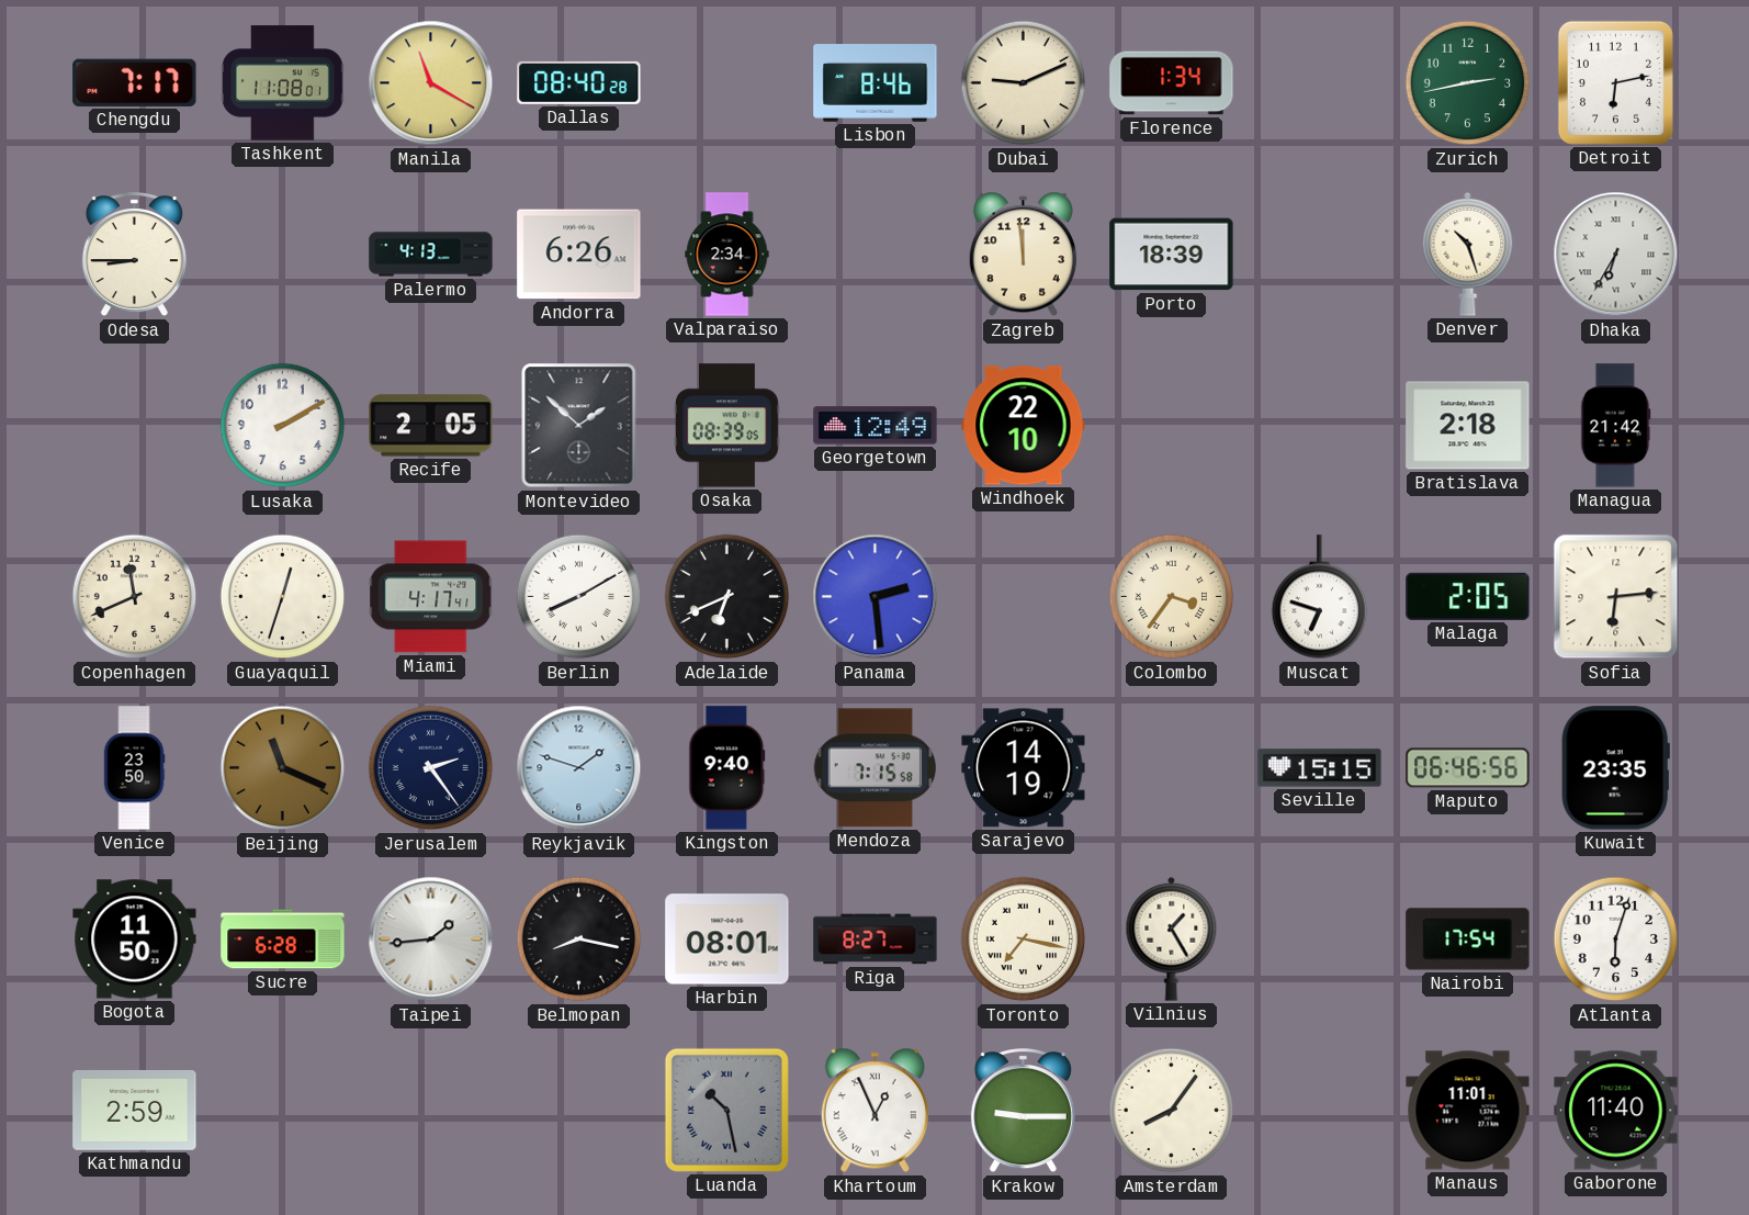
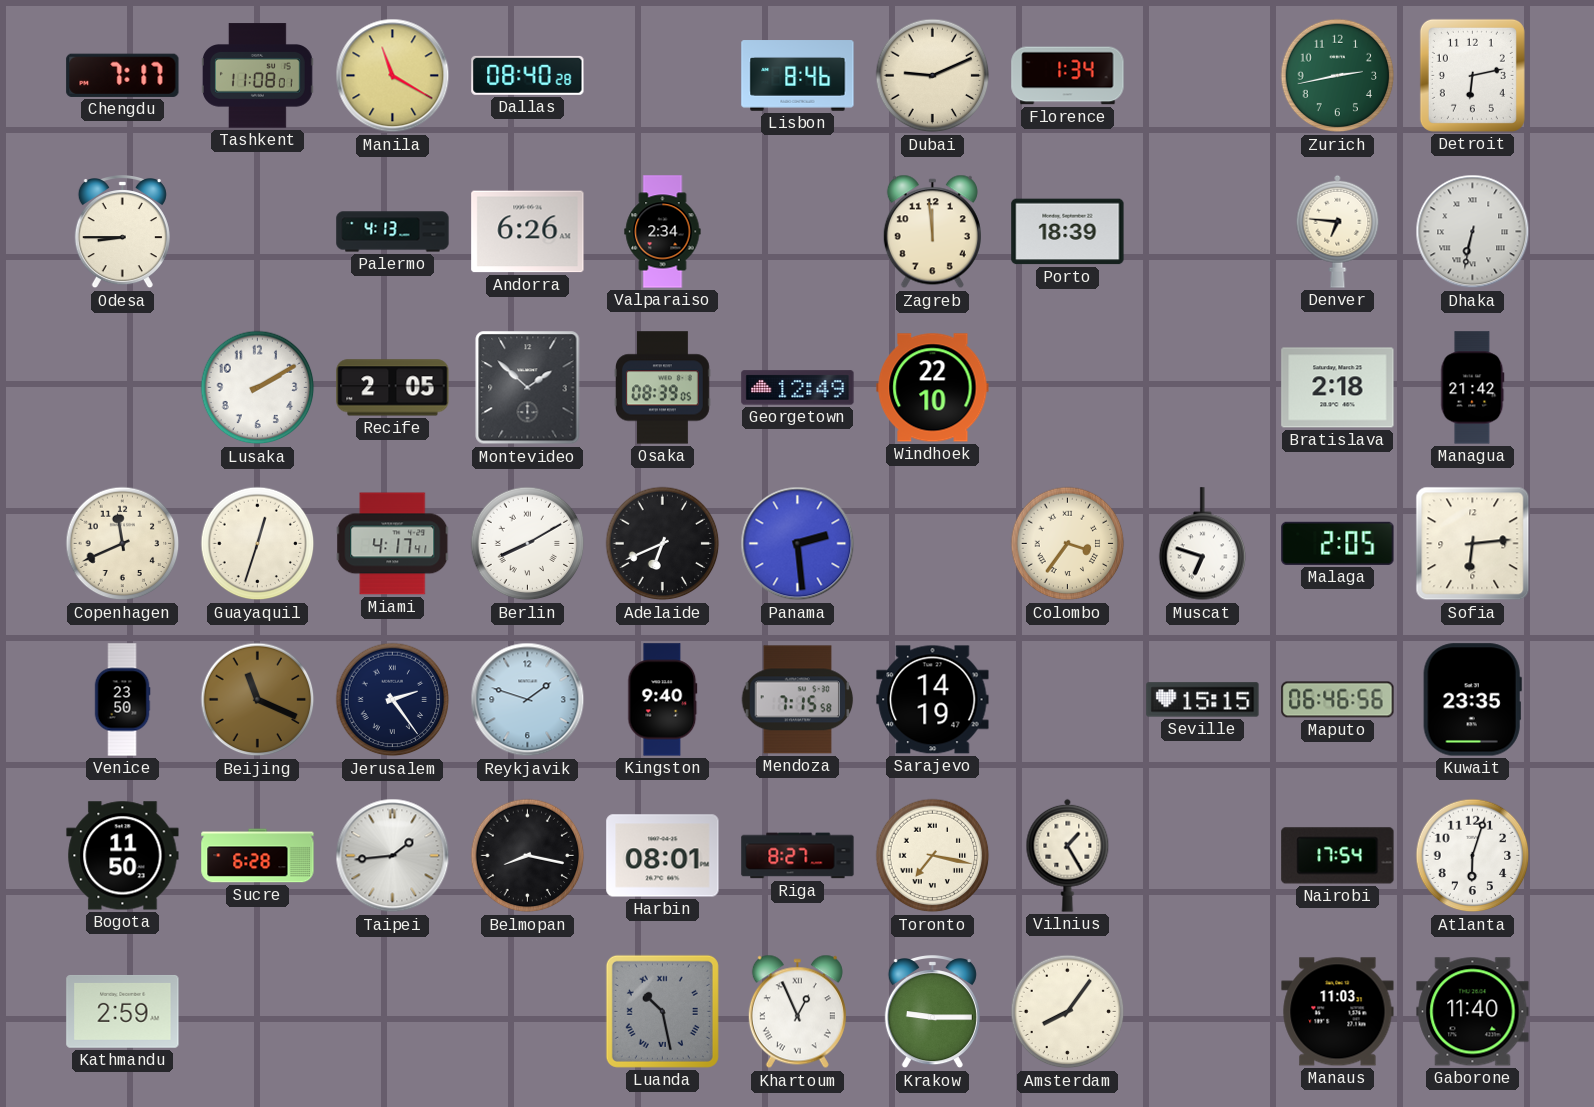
Denver: 10:27 -> 6:46
Dhaka: 6:35 -> 6:32
Manaus: 11:01 -> 11:03
